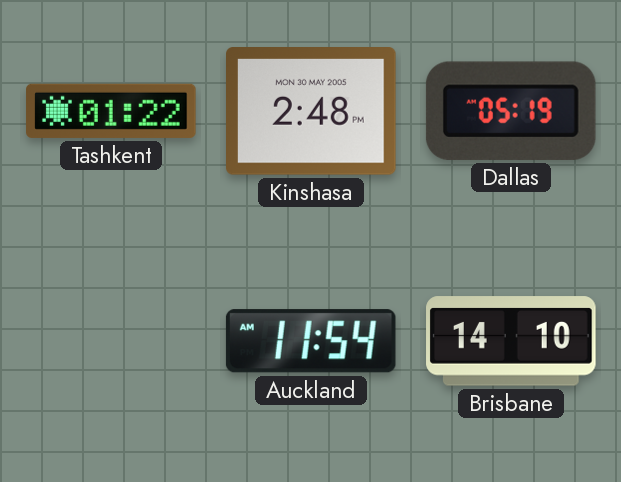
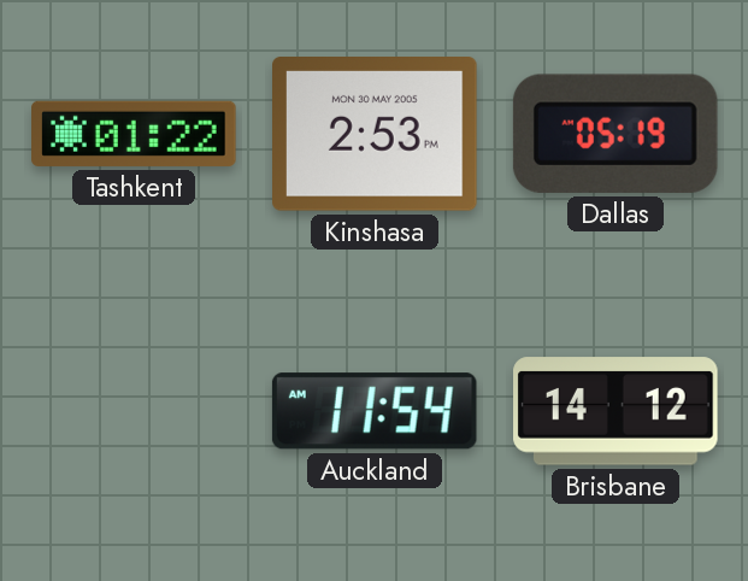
Kinshasa: 2:48 -> 2:53
Brisbane: 14:10 -> 14:12
